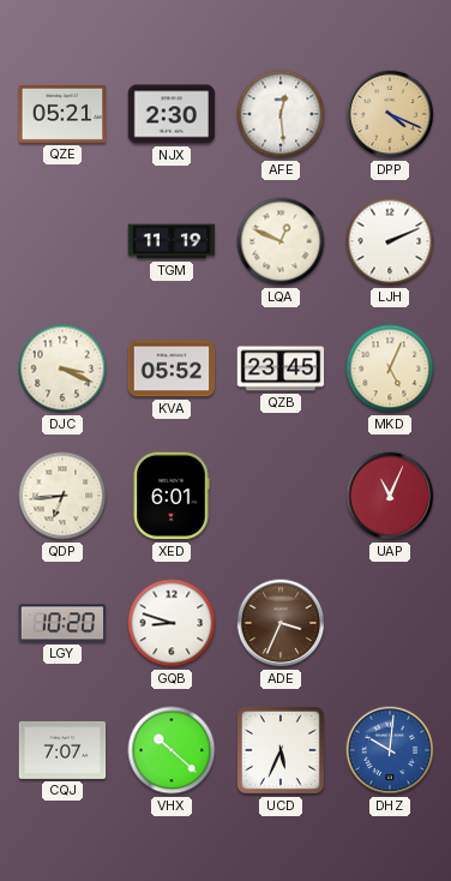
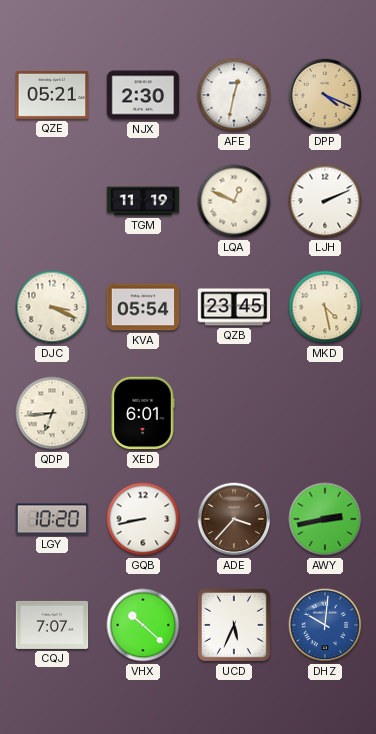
AFE: 12:29 -> 12:32
KVA: 05:52 -> 05:54
MKD: 5:04 -> 4:28
UAP: 11:04 -> none
GQB: 8:48 -> 8:43
ADE: 3:34 -> 3:37
AWY: none -> 2:43
